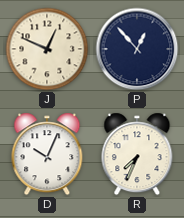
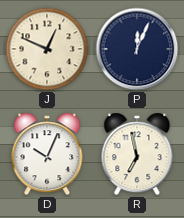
P: 12:53 -> 12:04
R: 7:34 -> 6:58
